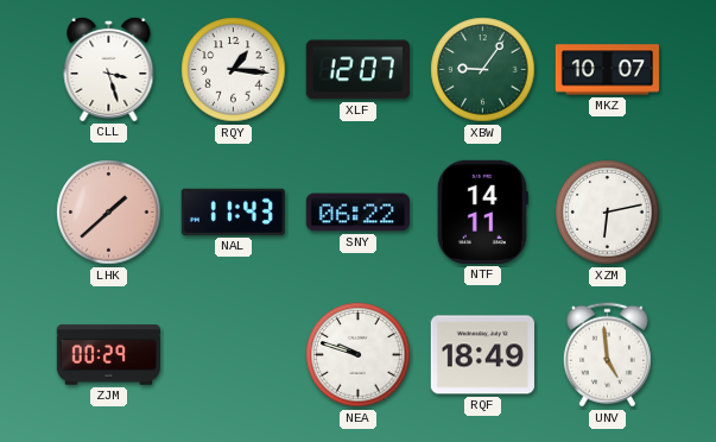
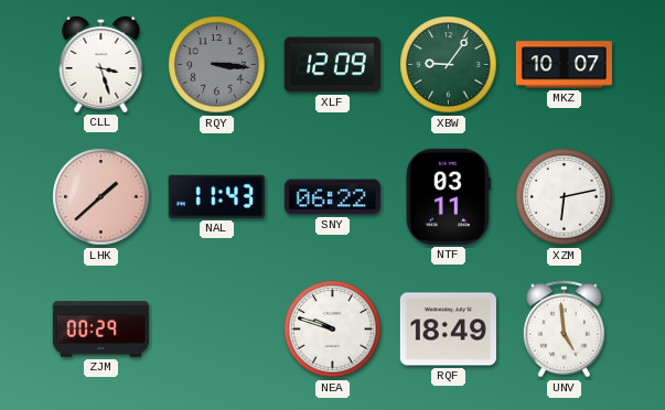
RQY: 1:16 -> 3:16
RQY dial: white -> grey
XLF: 12:07 -> 12:09
NTF: 14:11 -> 03:11
